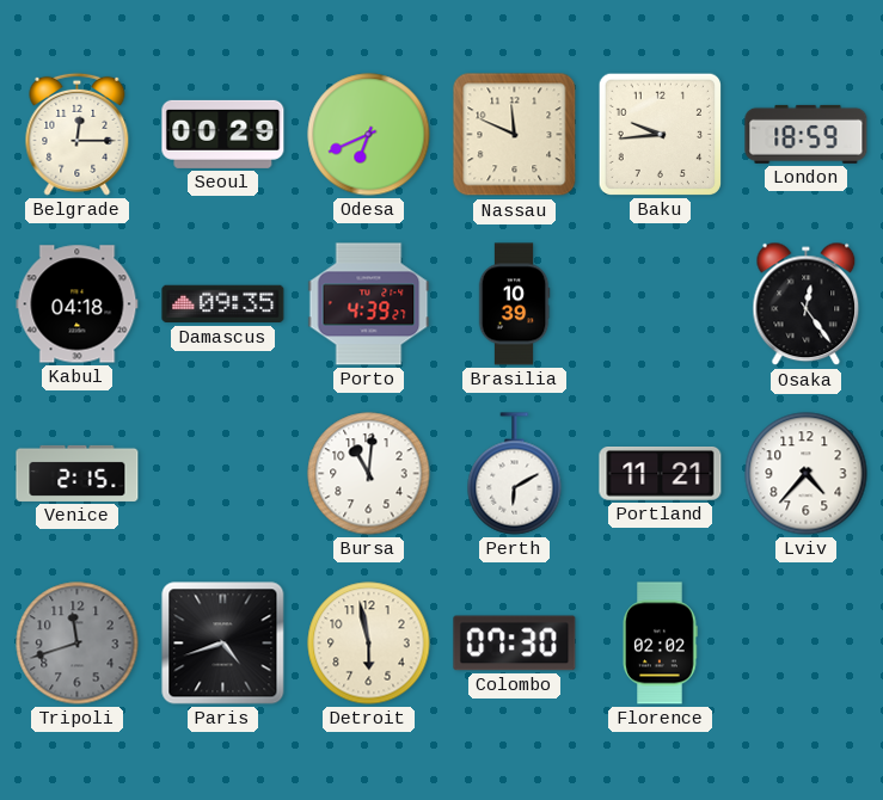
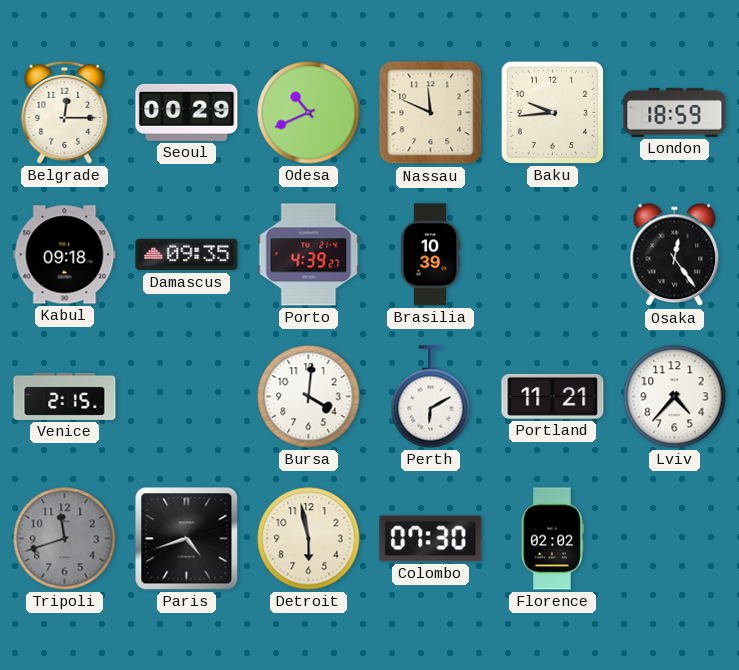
Odesa: 6:41 -> 10:41
Kabul: 04:18 -> 09:18
Bursa: 11:01 -> 4:01
